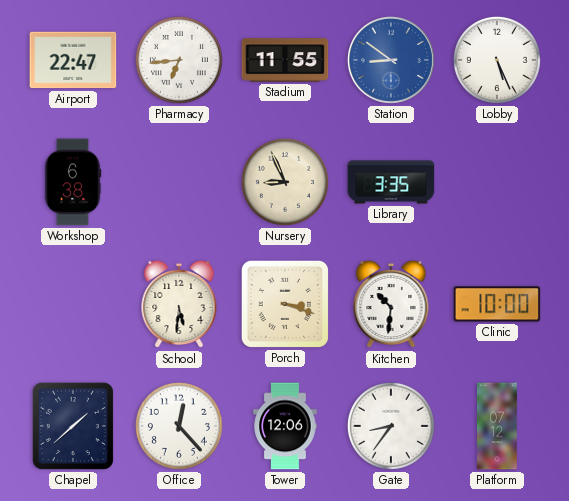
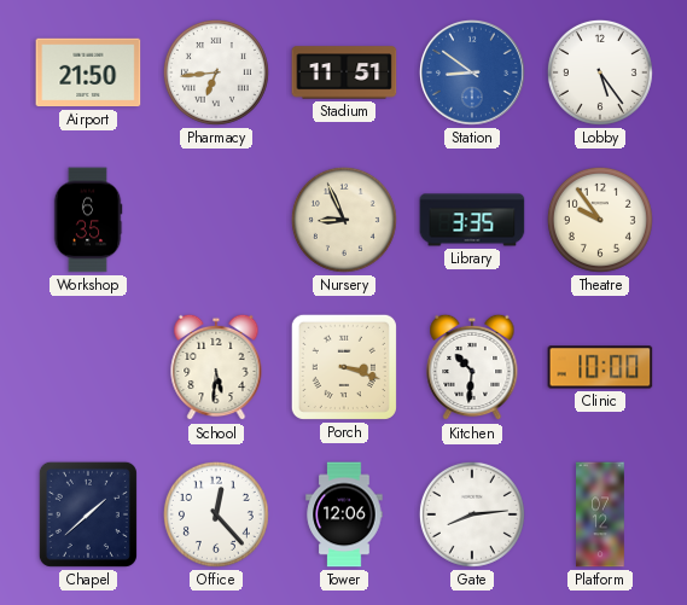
Airport: 22:47 -> 21:50
Stadium: 11:55 -> 11:51
Lobby: 5:26 -> 5:24
Workshop: 6:38 -> 6:35
Theatre: none -> 9:54
Gate: 8:36 -> 8:14
